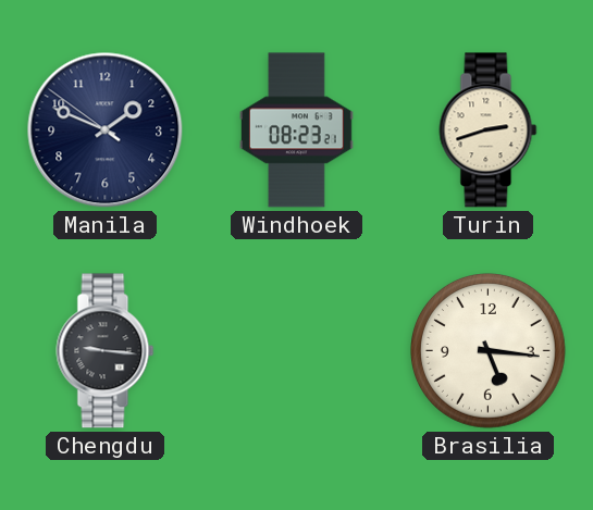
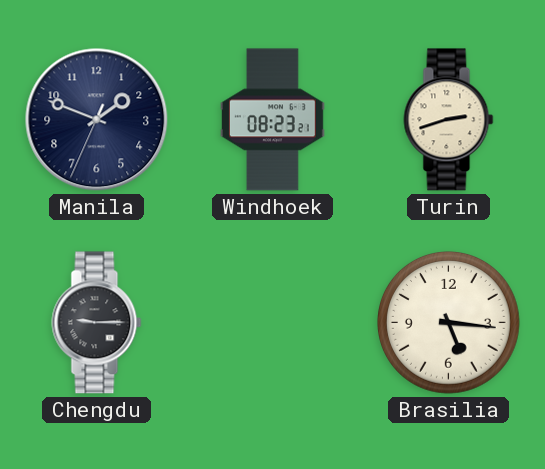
Manila: 1:48:51 -> 1:48:34
Chengdu: 9:16 -> 9:15
